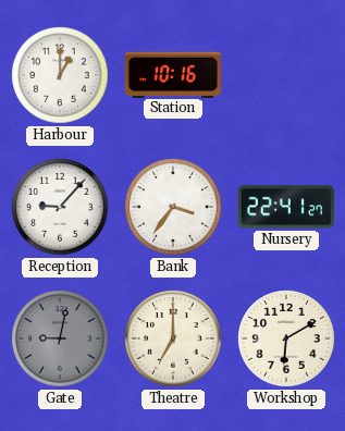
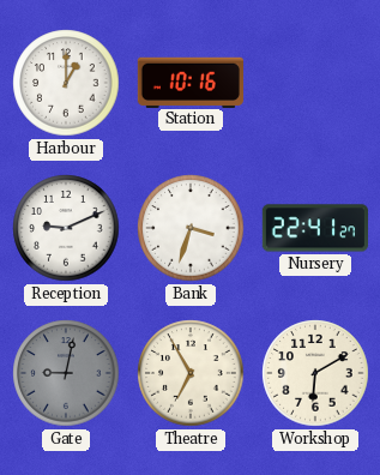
Reception: 9:07 -> 9:11
Bank: 3:36 -> 3:33
Theatre: 7:00 -> 6:55
